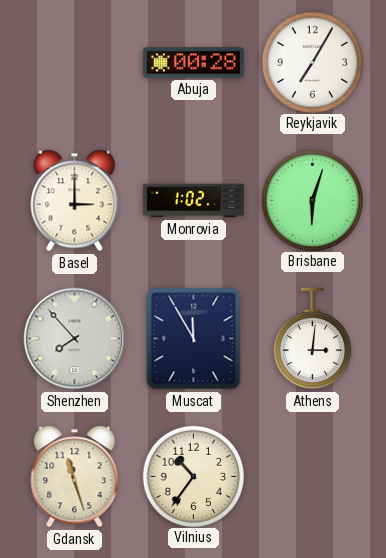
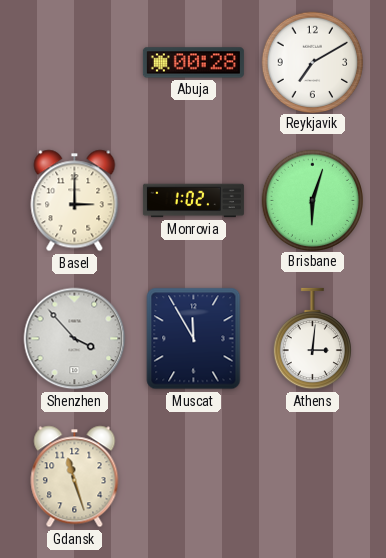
Reykjavik: 7:05 -> 7:10
Shenzhen: 7:53 -> 3:53
Vilnius: 10:36 -> none
